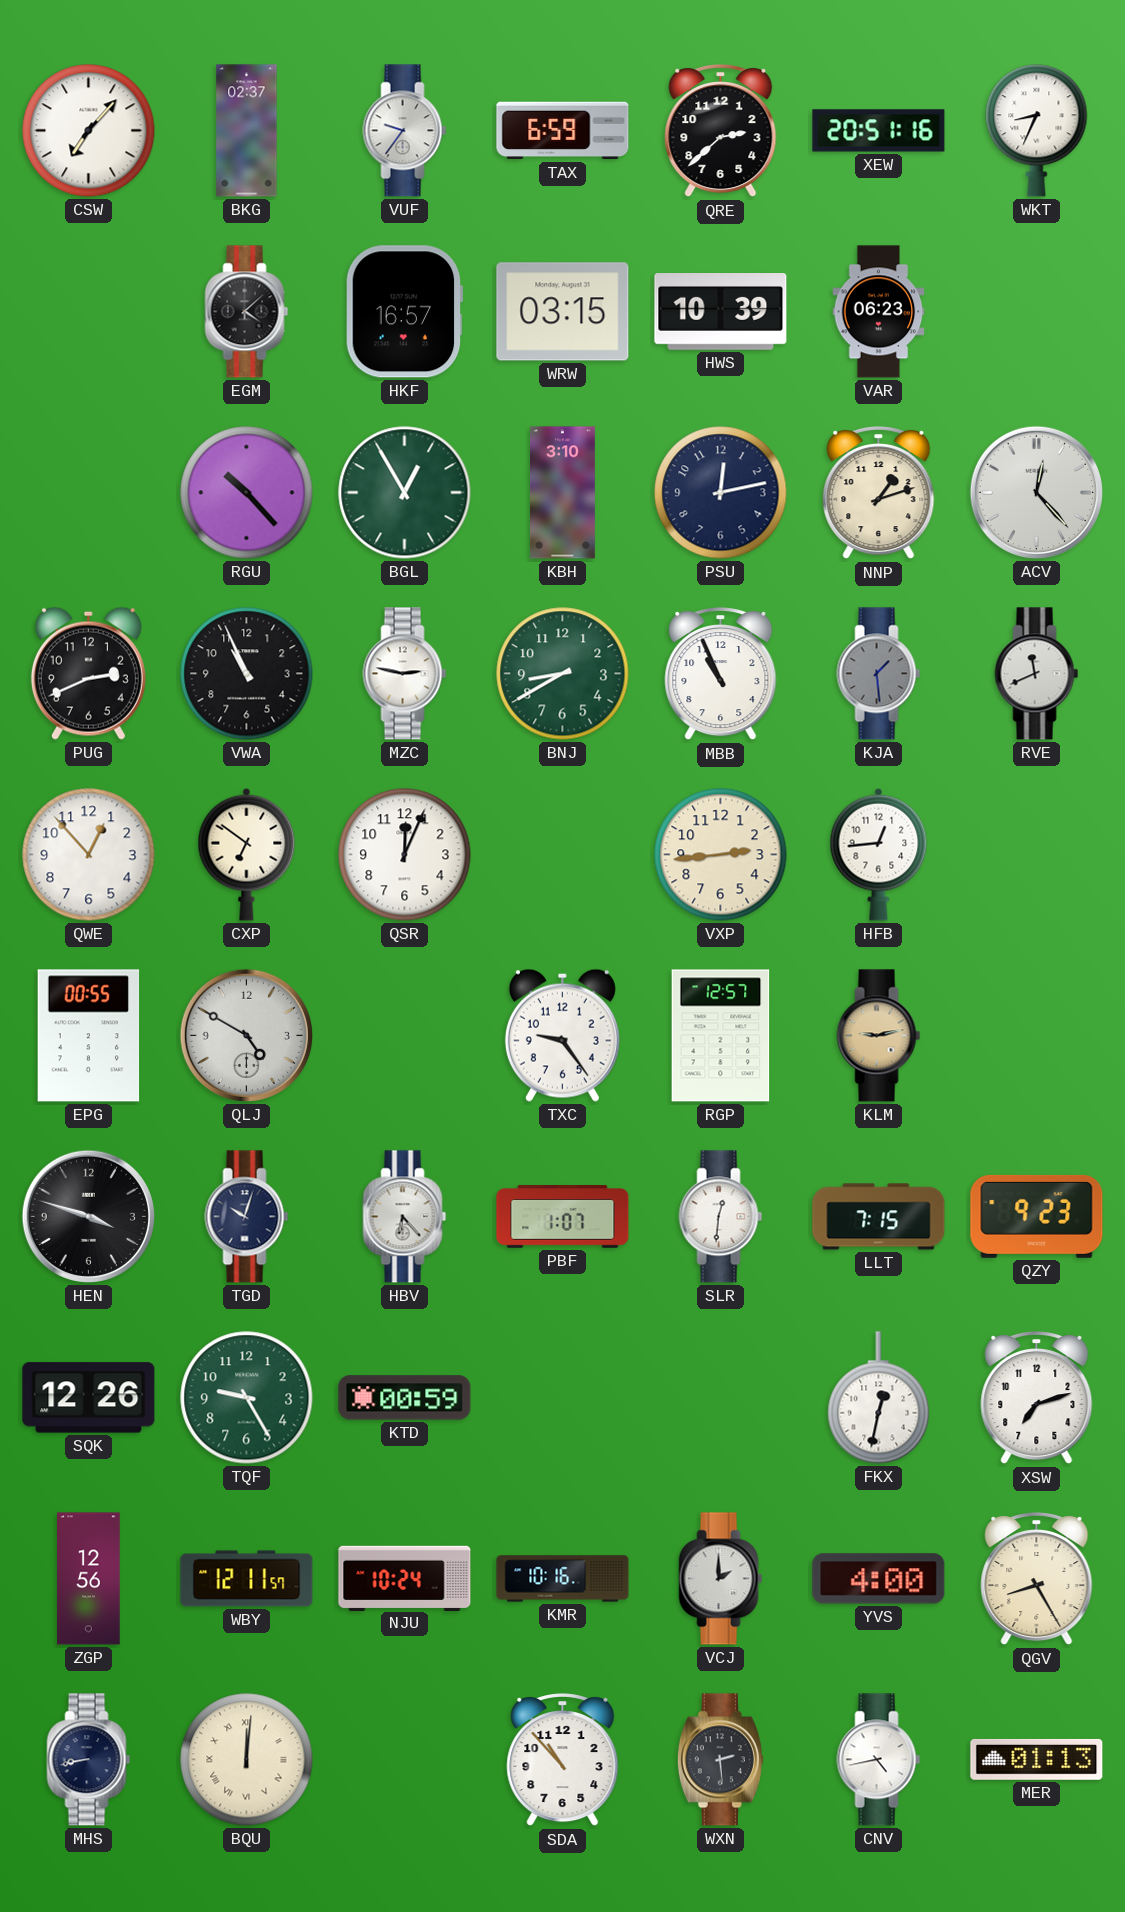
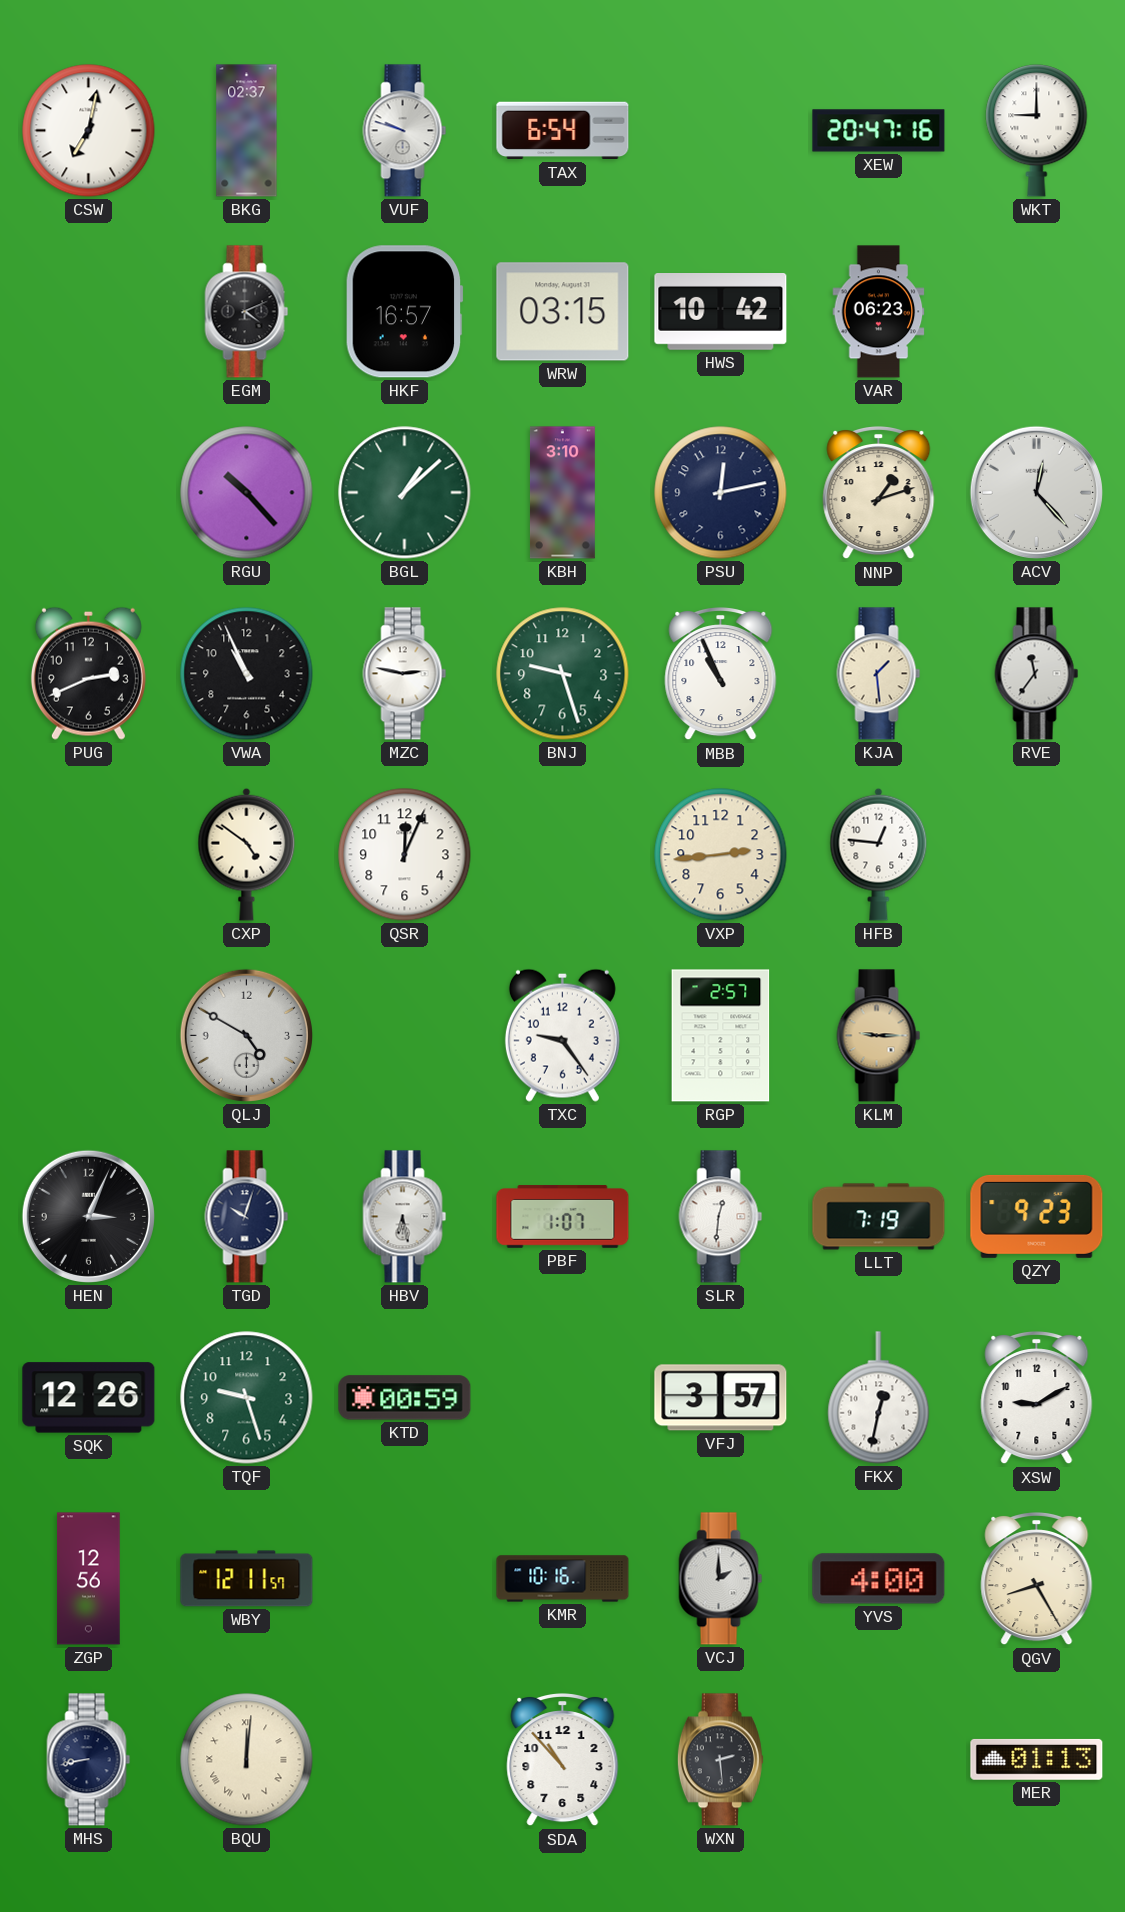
CSW: 7:07 -> 7:02
VUF: 9:36 -> 9:48
TAX: 6:59 -> 6:54
QRE: 2:38 -> none
XEW: 20:51 -> 20:47
WKT: 8:34 -> 9:00
EGM: 4:08 -> 4:11
HWS: 10:39 -> 10:42
BGL: 12:55 -> 1:08
BNJ: 8:40 -> 9:27
KJA dial: grey -> cream
RVE: 11:41 -> 11:36
QWE: 12:53 -> none
CXP: 6:51 -> 4:51
HFB: 12:44 -> 12:46
EPG: 00:55 -> none
RGP: 12:57 -> 2:57
KLM: 9:13 -> 9:15
HEN: 3:48 -> 3:04
HBV: 6:23 -> 6:28
LLT: 7:15 -> 7:19
TQF: 9:25 -> 9:27
VFJ: none -> 3:57
XSW: 7:12 -> 9:10
NJU: 10:24 -> none
CNV: 4:43 -> none
